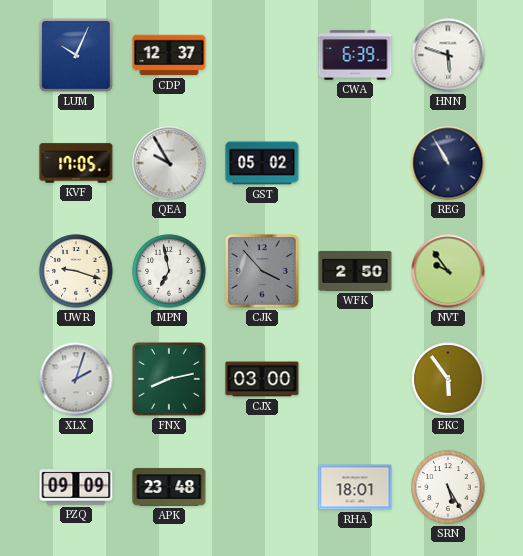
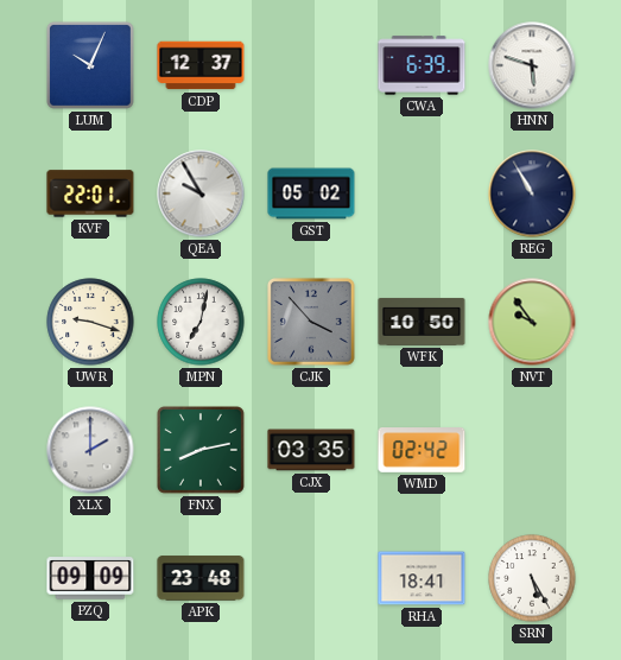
KVF: 17:05 -> 22:01
MPN: 6:58 -> 7:02
WFK: 2:50 -> 10:50
XLX: 2:03 -> 2:00
CJX: 03:00 -> 03:35
WMD: none -> 02:42
EKC: 5:54 -> none
RHA: 18:01 -> 18:41
